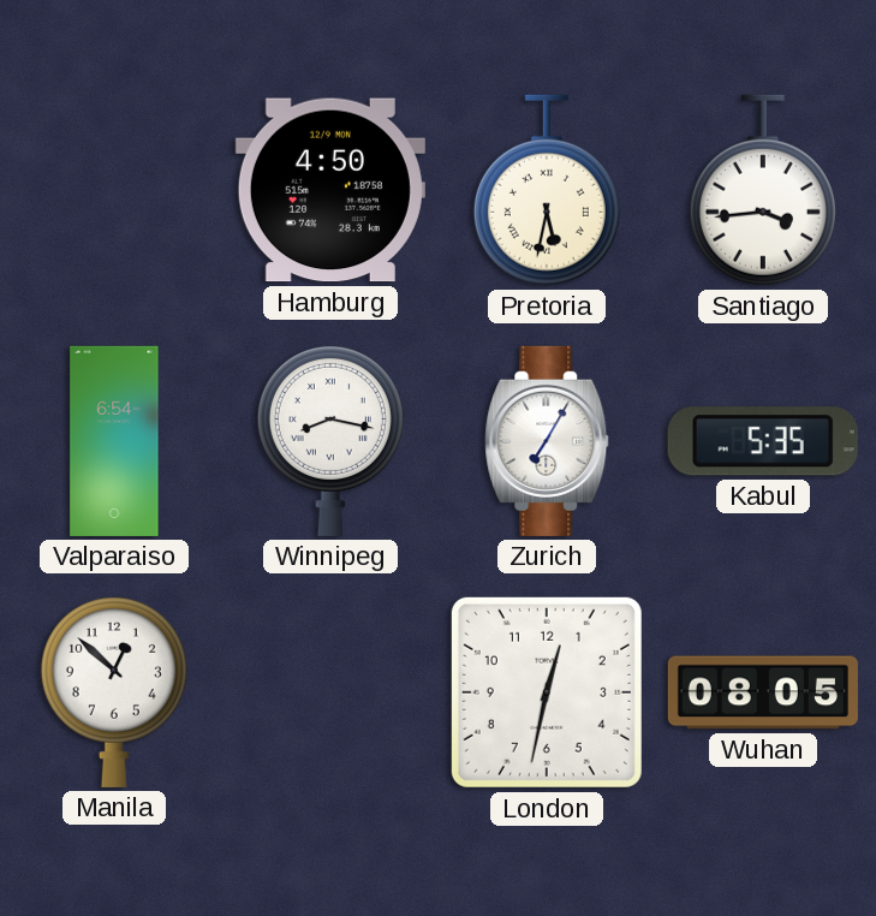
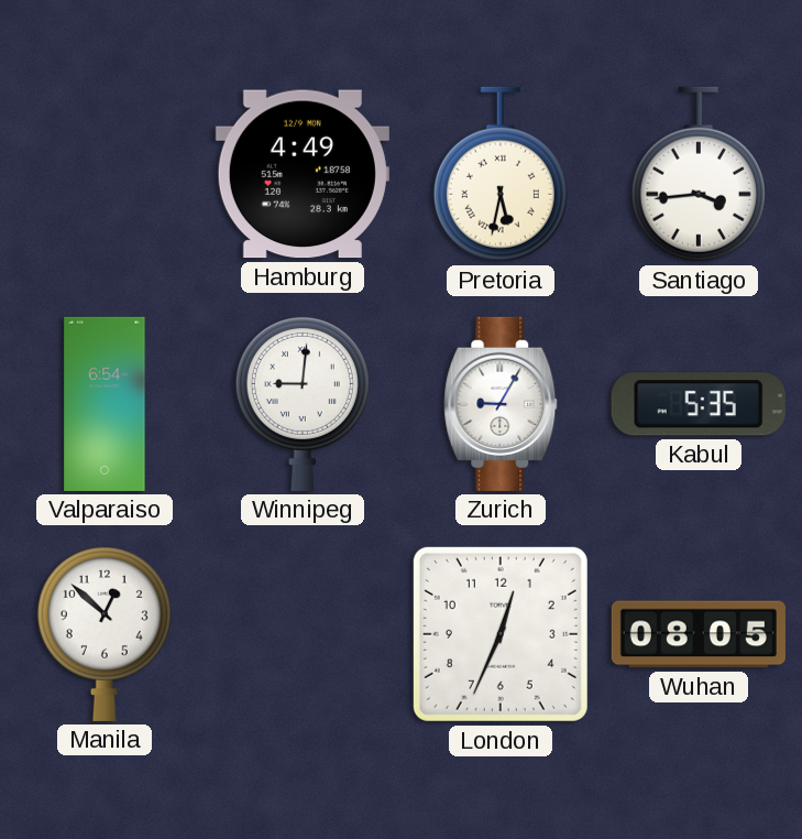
Hamburg: 4:50 -> 4:49
Winnipeg: 8:17 -> 9:01
Zurich: 7:05 -> 9:05
London: 12:32 -> 12:34
